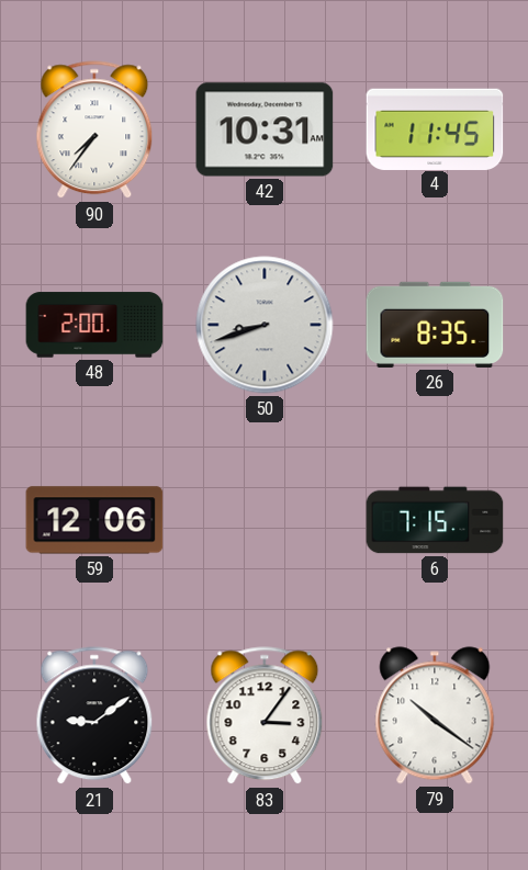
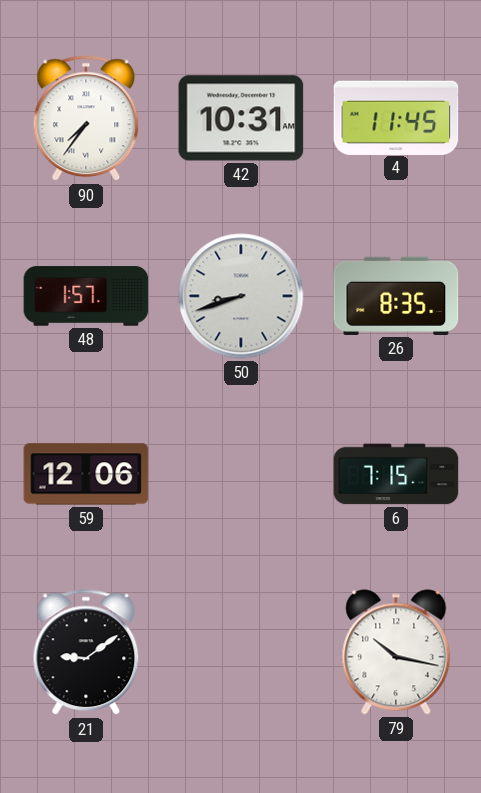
48: 2:00 -> 1:57
83: 3:06 -> none
79: 10:21 -> 10:17
